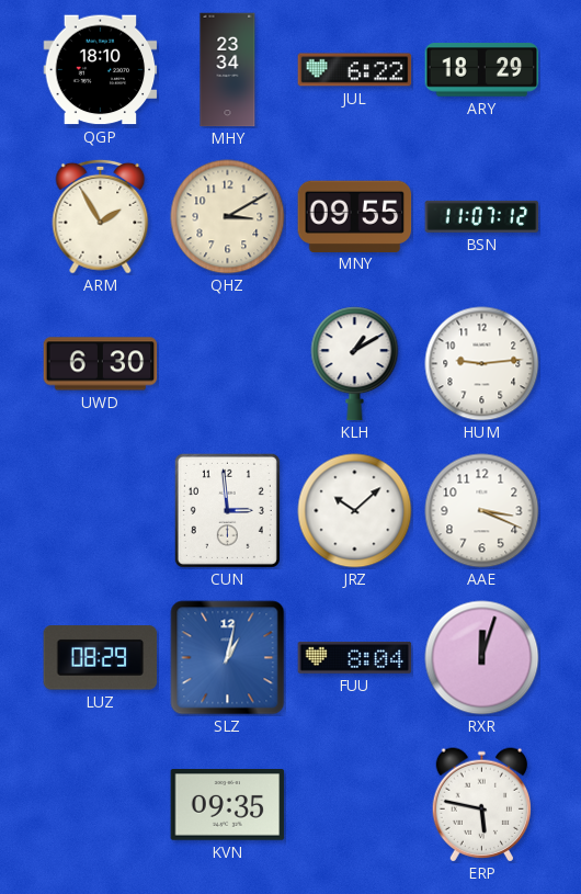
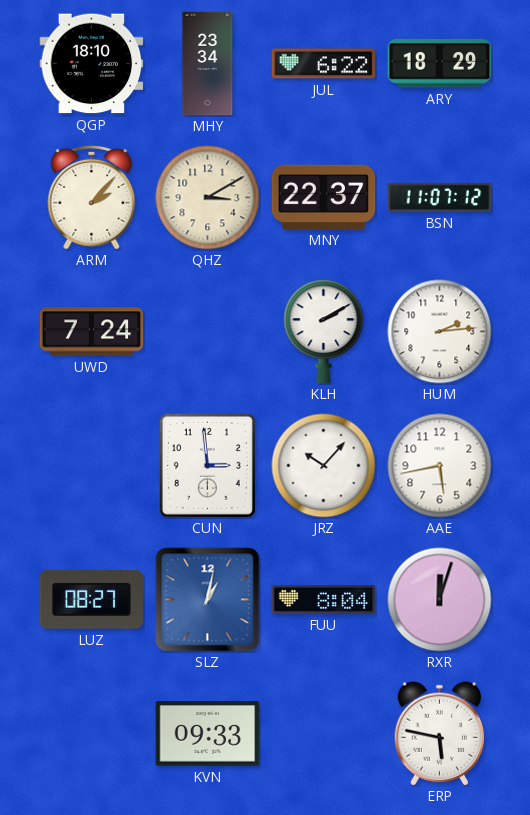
ARM: 1:55 -> 2:07
MNY: 09:55 -> 22:37
UWD: 6:30 -> 7:24
KLH: 1:10 -> 2:10
HUM: 9:14 -> 2:14
JRZ: 10:08 -> 10:07
AAE: 3:19 -> 5:43
LUZ: 08:29 -> 08:27
KVN: 09:35 -> 09:33
